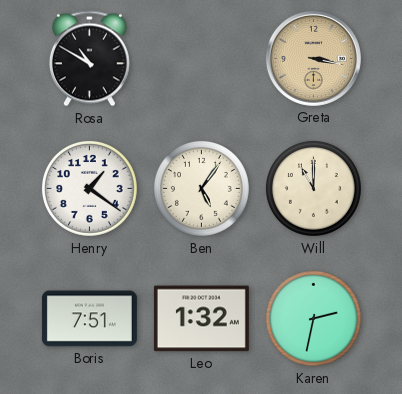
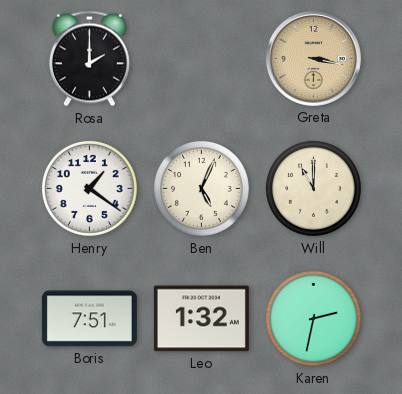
Rosa: 10:50 -> 2:00
Ben: 5:06 -> 5:04
